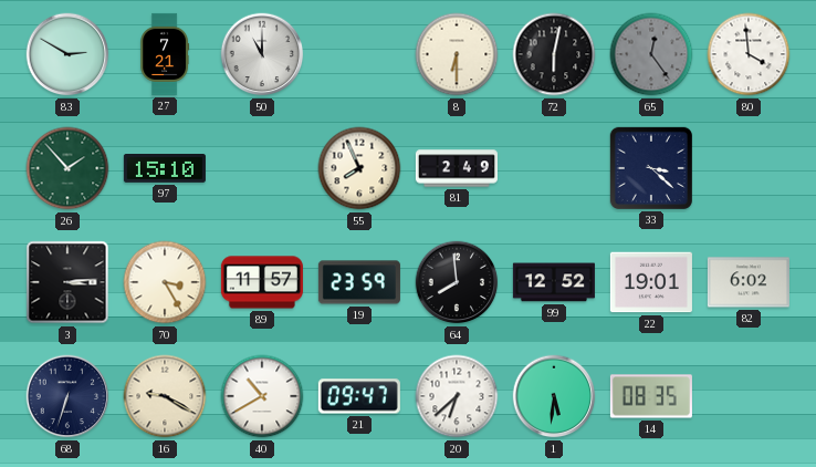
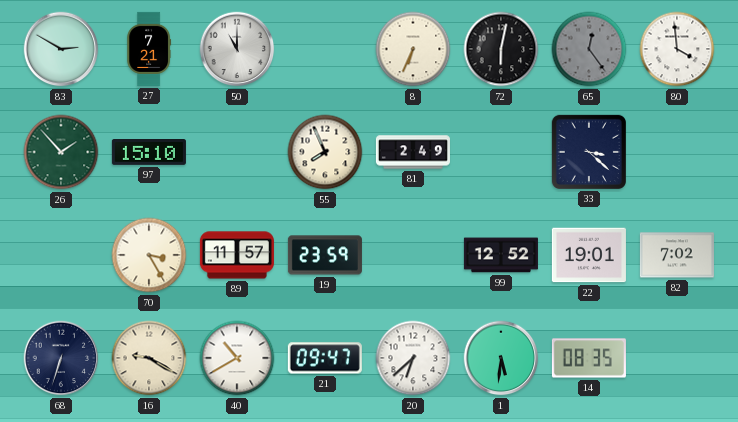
8: 6:30 -> 6:34
3: 3:14 -> none
64: 7:59 -> none
82: 6:02 -> 7:02
